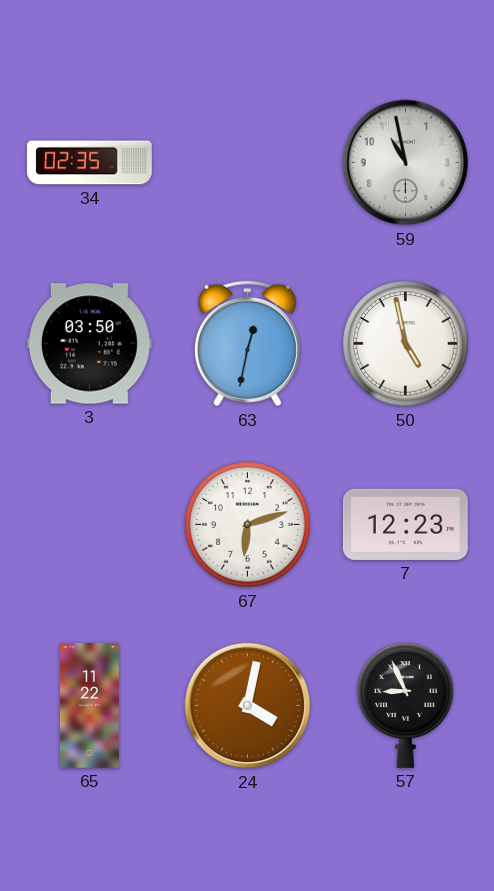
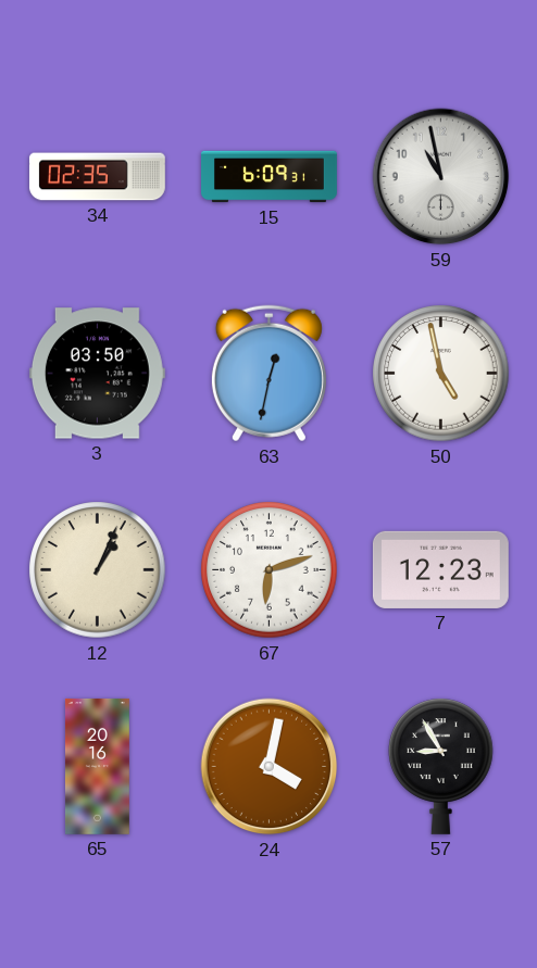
15: none -> 6:09
12: none -> 1:04
65: 11:22 -> 20:16
57: 8:56 -> 8:55
